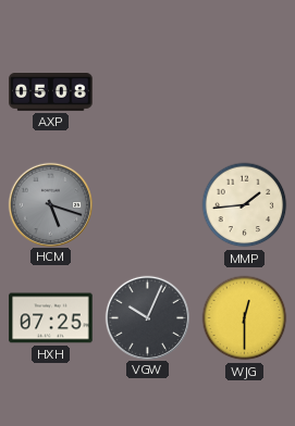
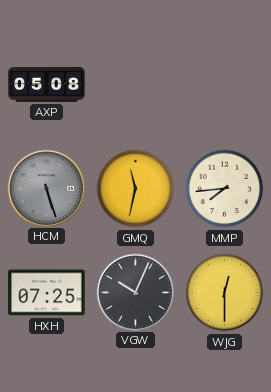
HCM: 5:18 -> 5:27
GMQ: none -> 11:32
MMP: 1:44 -> 7:44
